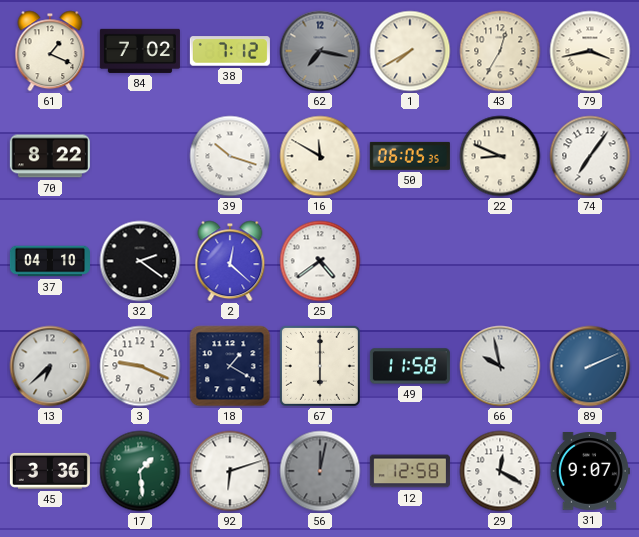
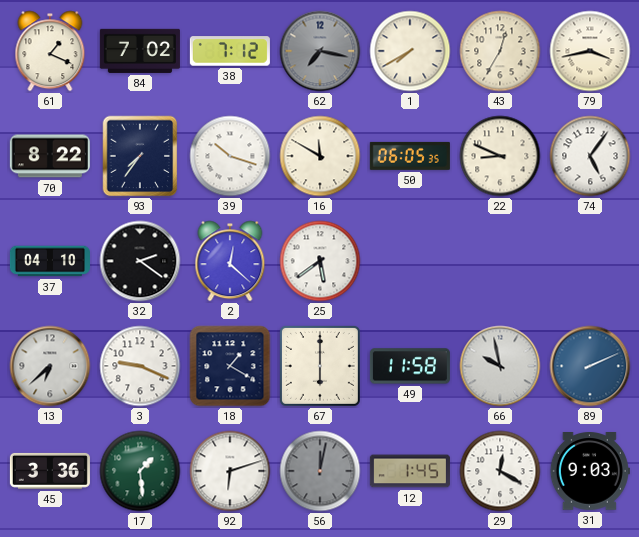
93: none -> 7:36
74: 7:06 -> 5:06
25: 4:39 -> 5:39
12: 12:58 -> 1:45
31: 9:07 -> 9:03
